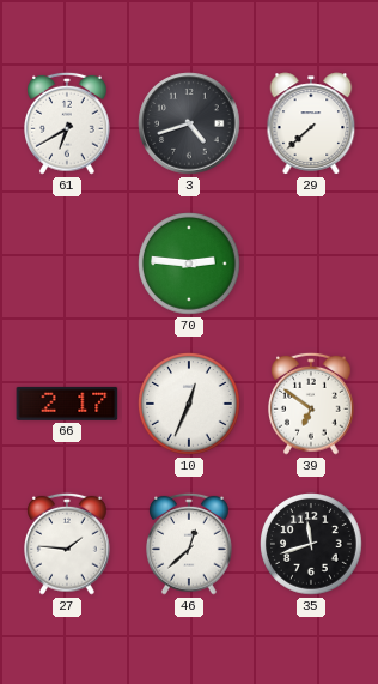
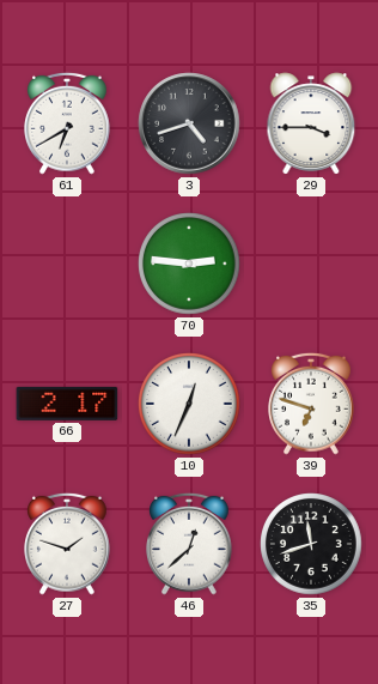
29: 7:38 -> 3:45
39: 6:51 -> 6:48
27: 1:46 -> 1:48
